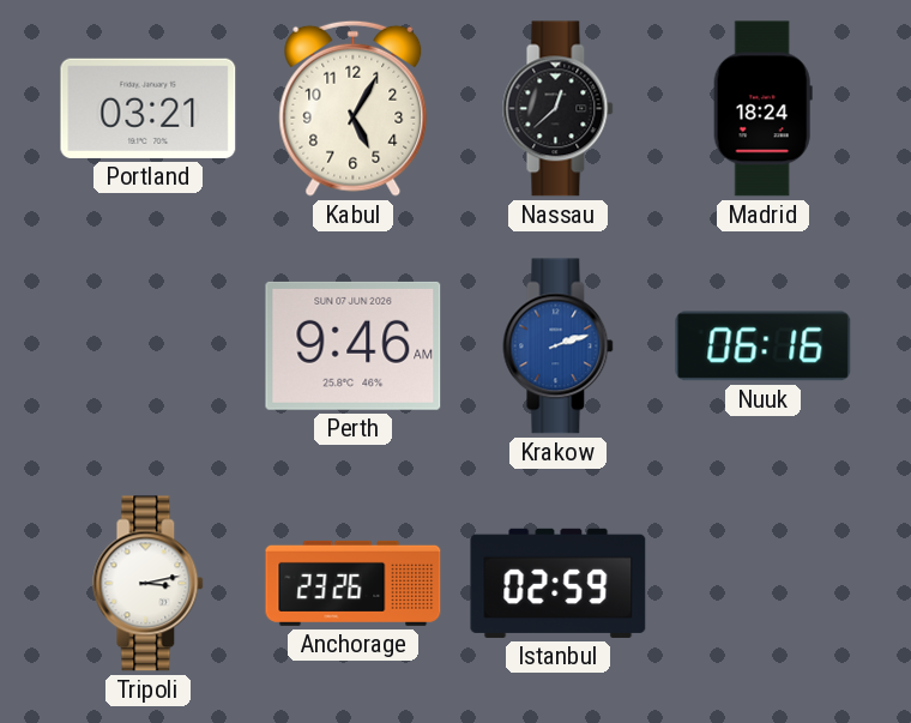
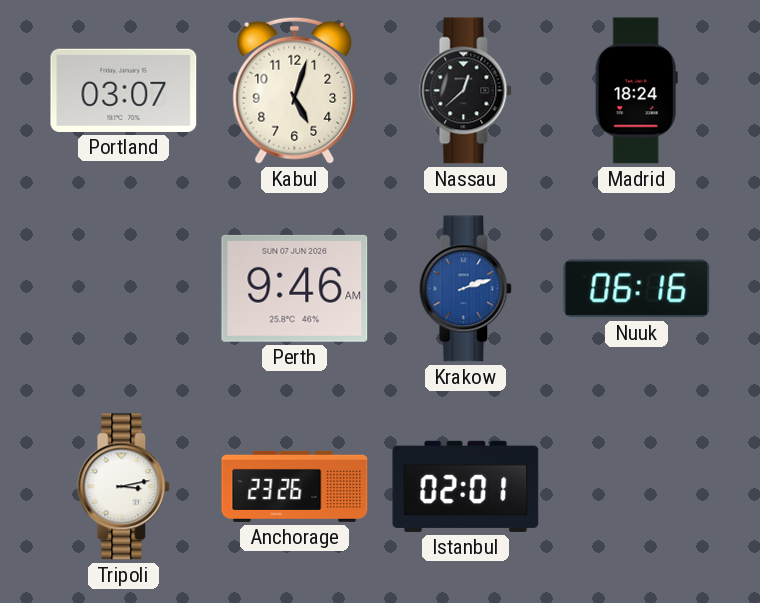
Portland: 03:21 -> 03:07
Kabul: 5:05 -> 5:03
Istanbul: 02:59 -> 02:01
